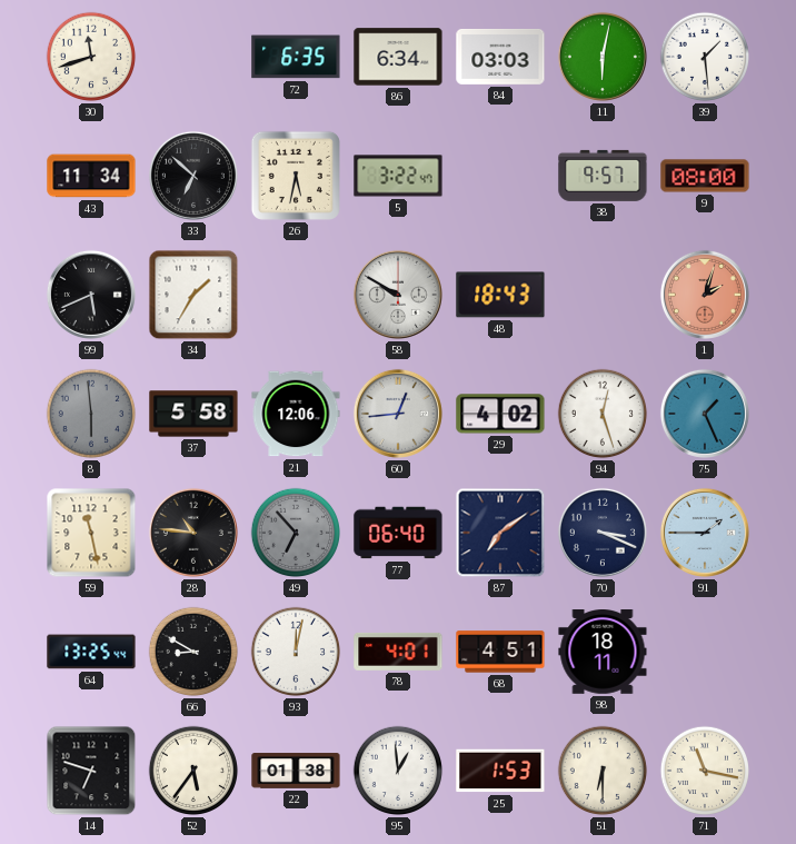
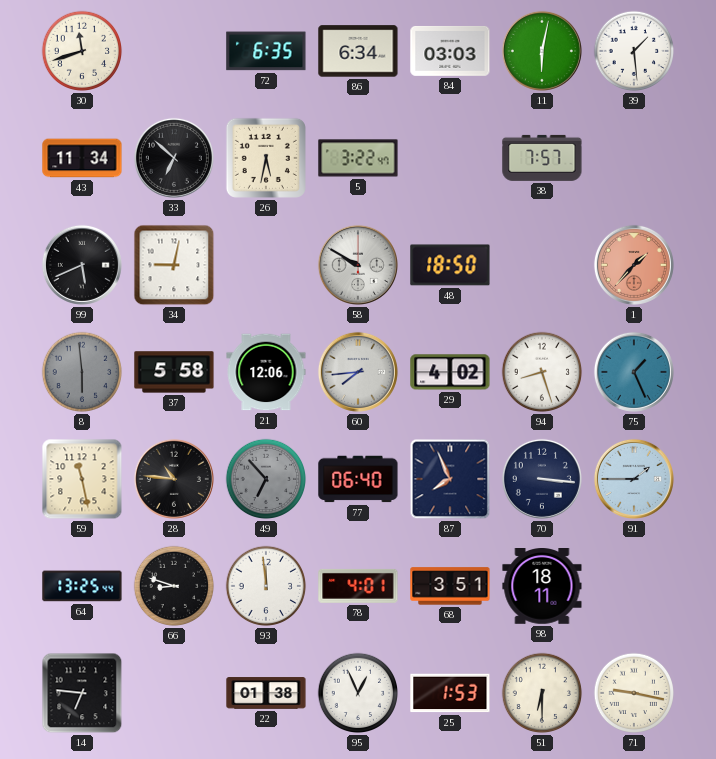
38: 9:57 -> 7:57
9: 08:00 -> none
34: 1:35 -> 9:02
48: 18:43 -> 18:50
1: 2:03 -> 1:37
60: 12:44 -> 7:44
94: 12:27 -> 8:27
87: 7:09 -> 7:56
70: 3:19 -> 3:16
66: 8:50 -> 8:48
93: 12:02 -> 11:59
68: 4:51 -> 3:51
14: 6:48 -> 6:46
52: 5:36 -> none
95: 12:59 -> 12:56
71: 11:17 -> 9:17
